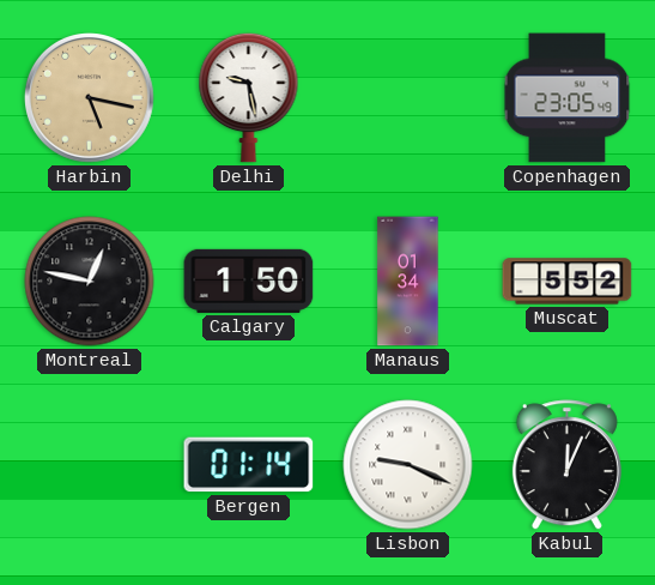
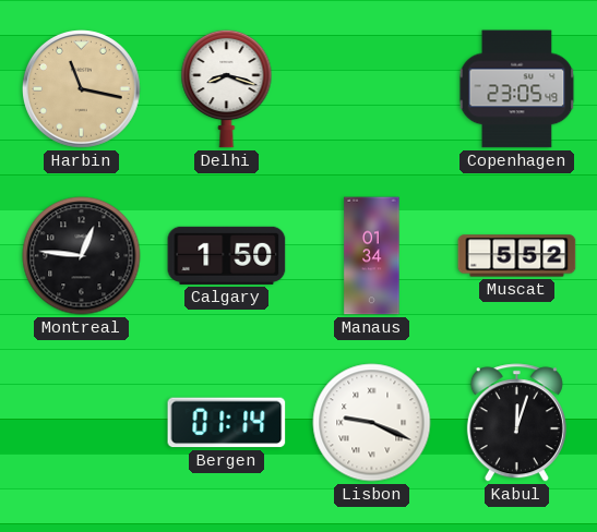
Harbin: 5:17 -> 11:17
Delhi: 9:28 -> 8:18
Montreal: 12:47 -> 12:46
Kabul: 12:04 -> 12:03
